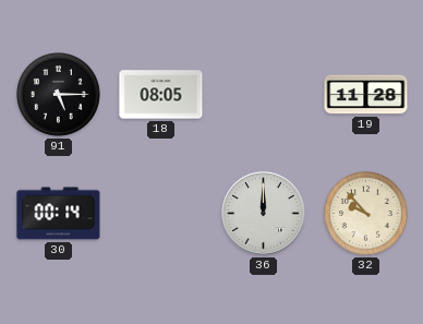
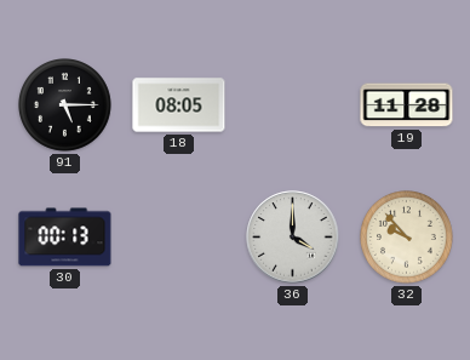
30: 00:14 -> 00:13
36: 12:00 -> 4:00
